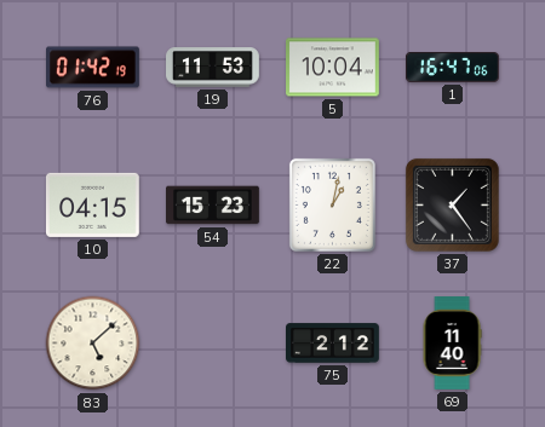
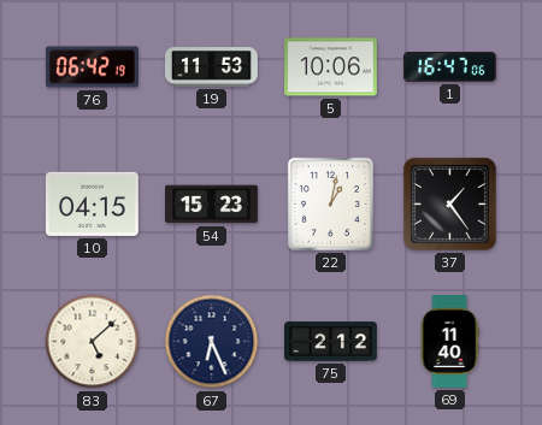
76: 01:42 -> 06:42
5: 10:04 -> 10:06
67: none -> 6:26
